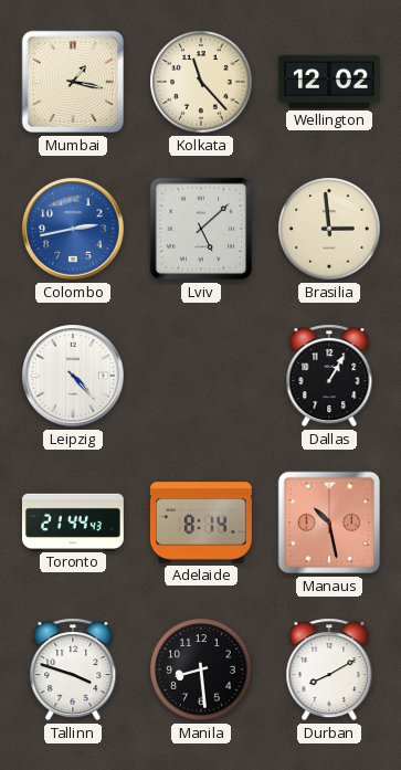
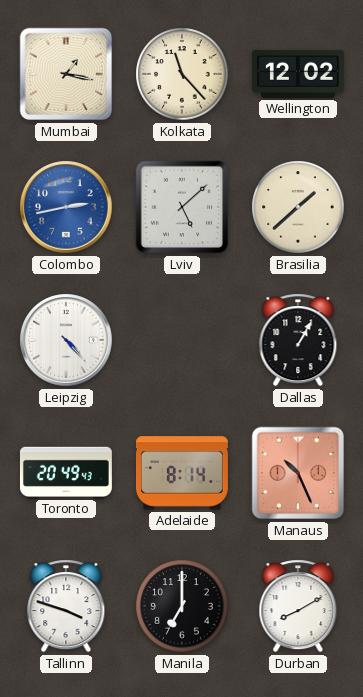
Brasilia: 2:59 -> 1:38
Toronto: 21:44 -> 20:49
Manaus: 10:28 -> 10:26
Manila: 8:29 -> 7:00
